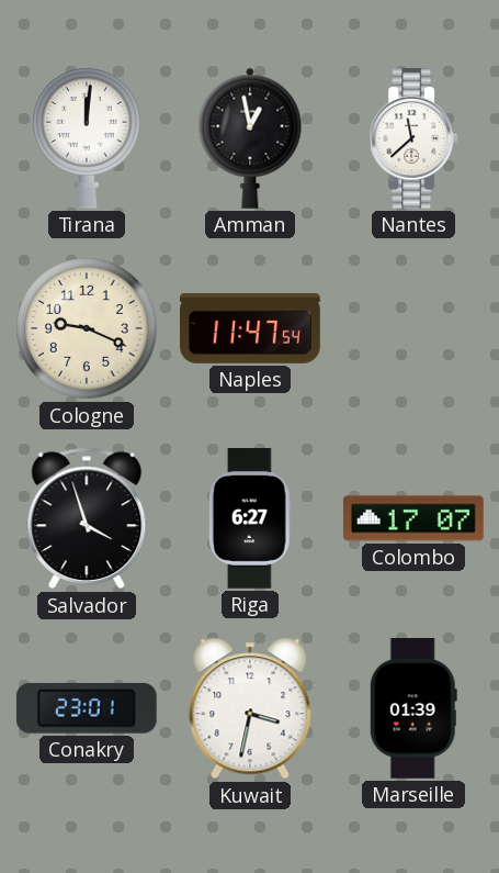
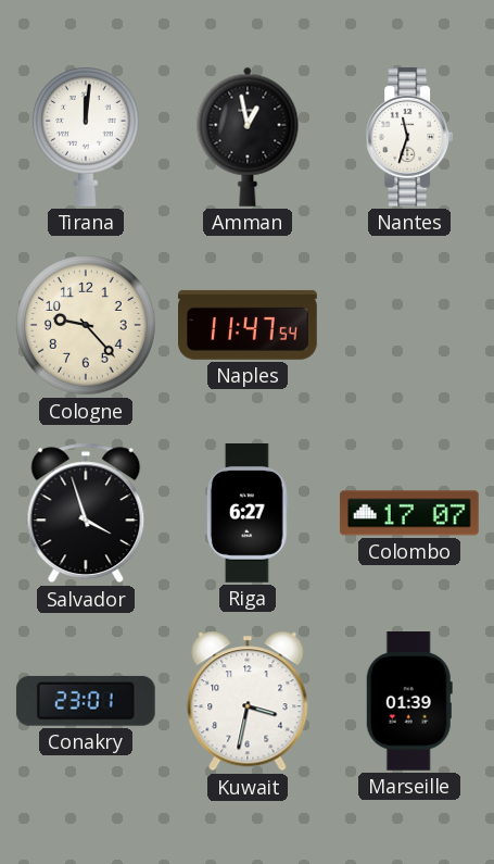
Nantes: 11:38 -> 11:33
Cologne: 9:19 -> 9:23
